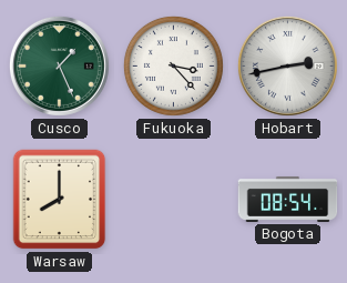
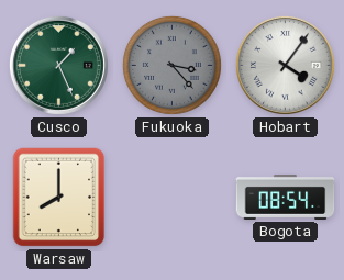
Fukuoka dial: white -> grey
Hobart: 2:43 -> 4:06
